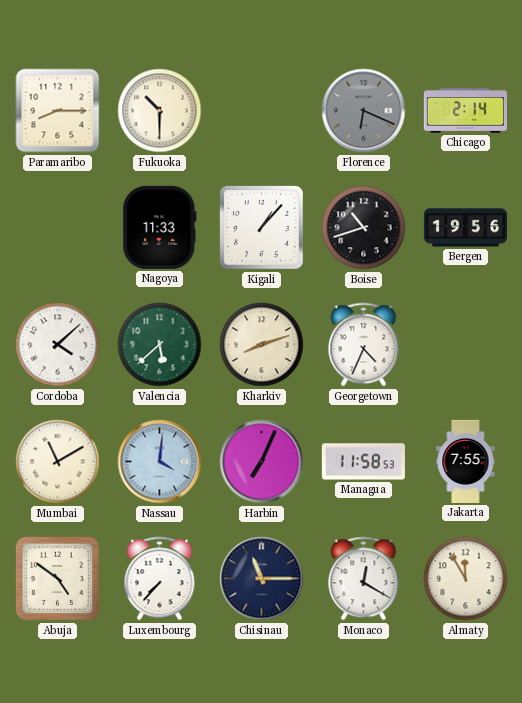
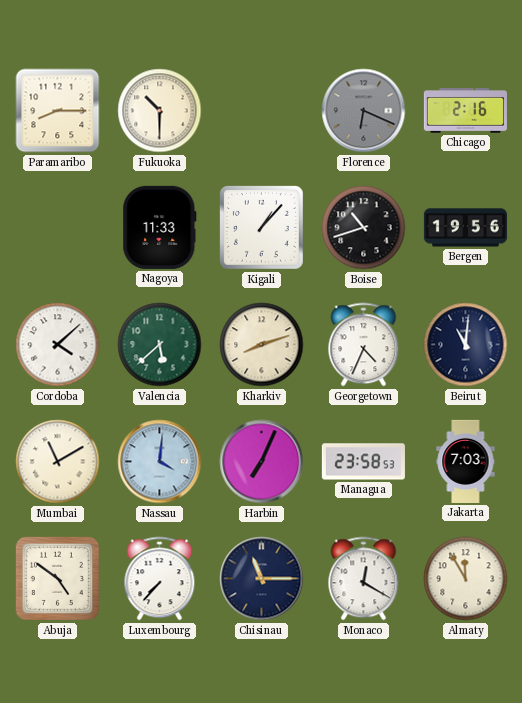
Chicago: 2:14 -> 2:16
Beirut: none -> 11:01
Managua: 11:58 -> 23:58
Jakarta: 7:55 -> 7:03
